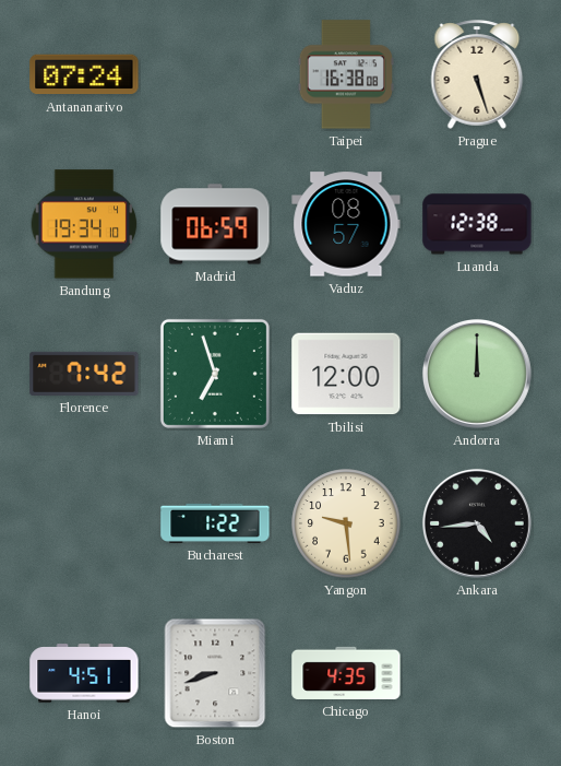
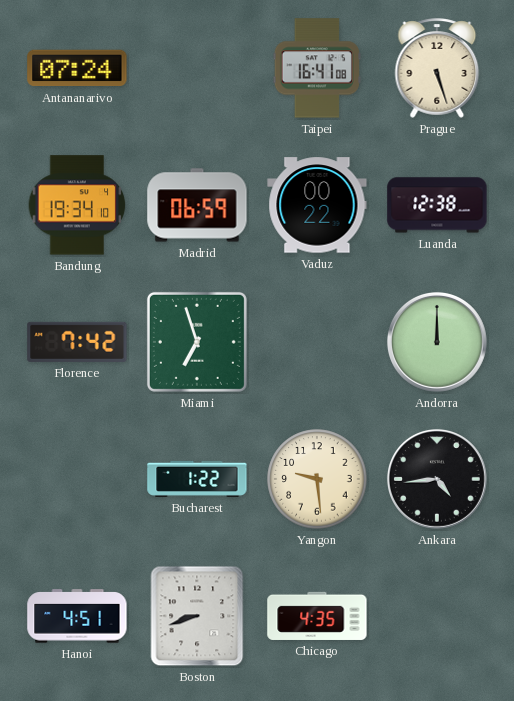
Taipei: 16:38 -> 16:41
Vaduz: 08:57 -> 00:22
Tbilisi: 12:00 -> none
